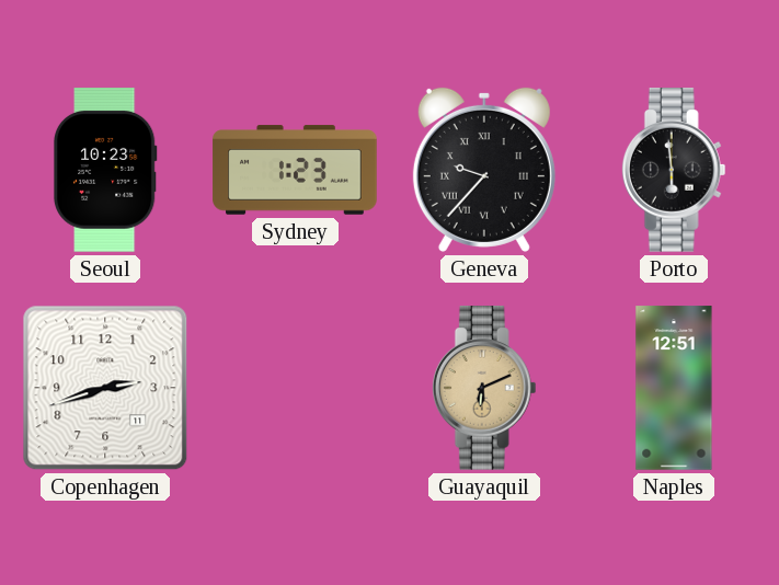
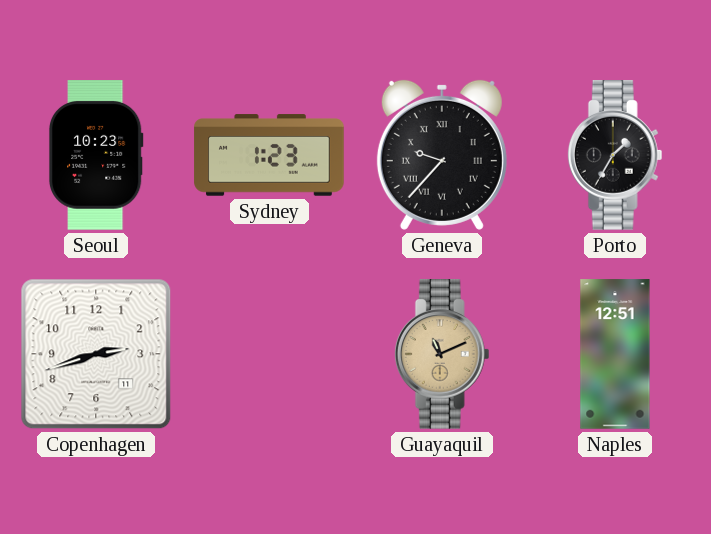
Porto: 5:59 -> 1:35
Guayaquil: 6:11 -> 11:11
